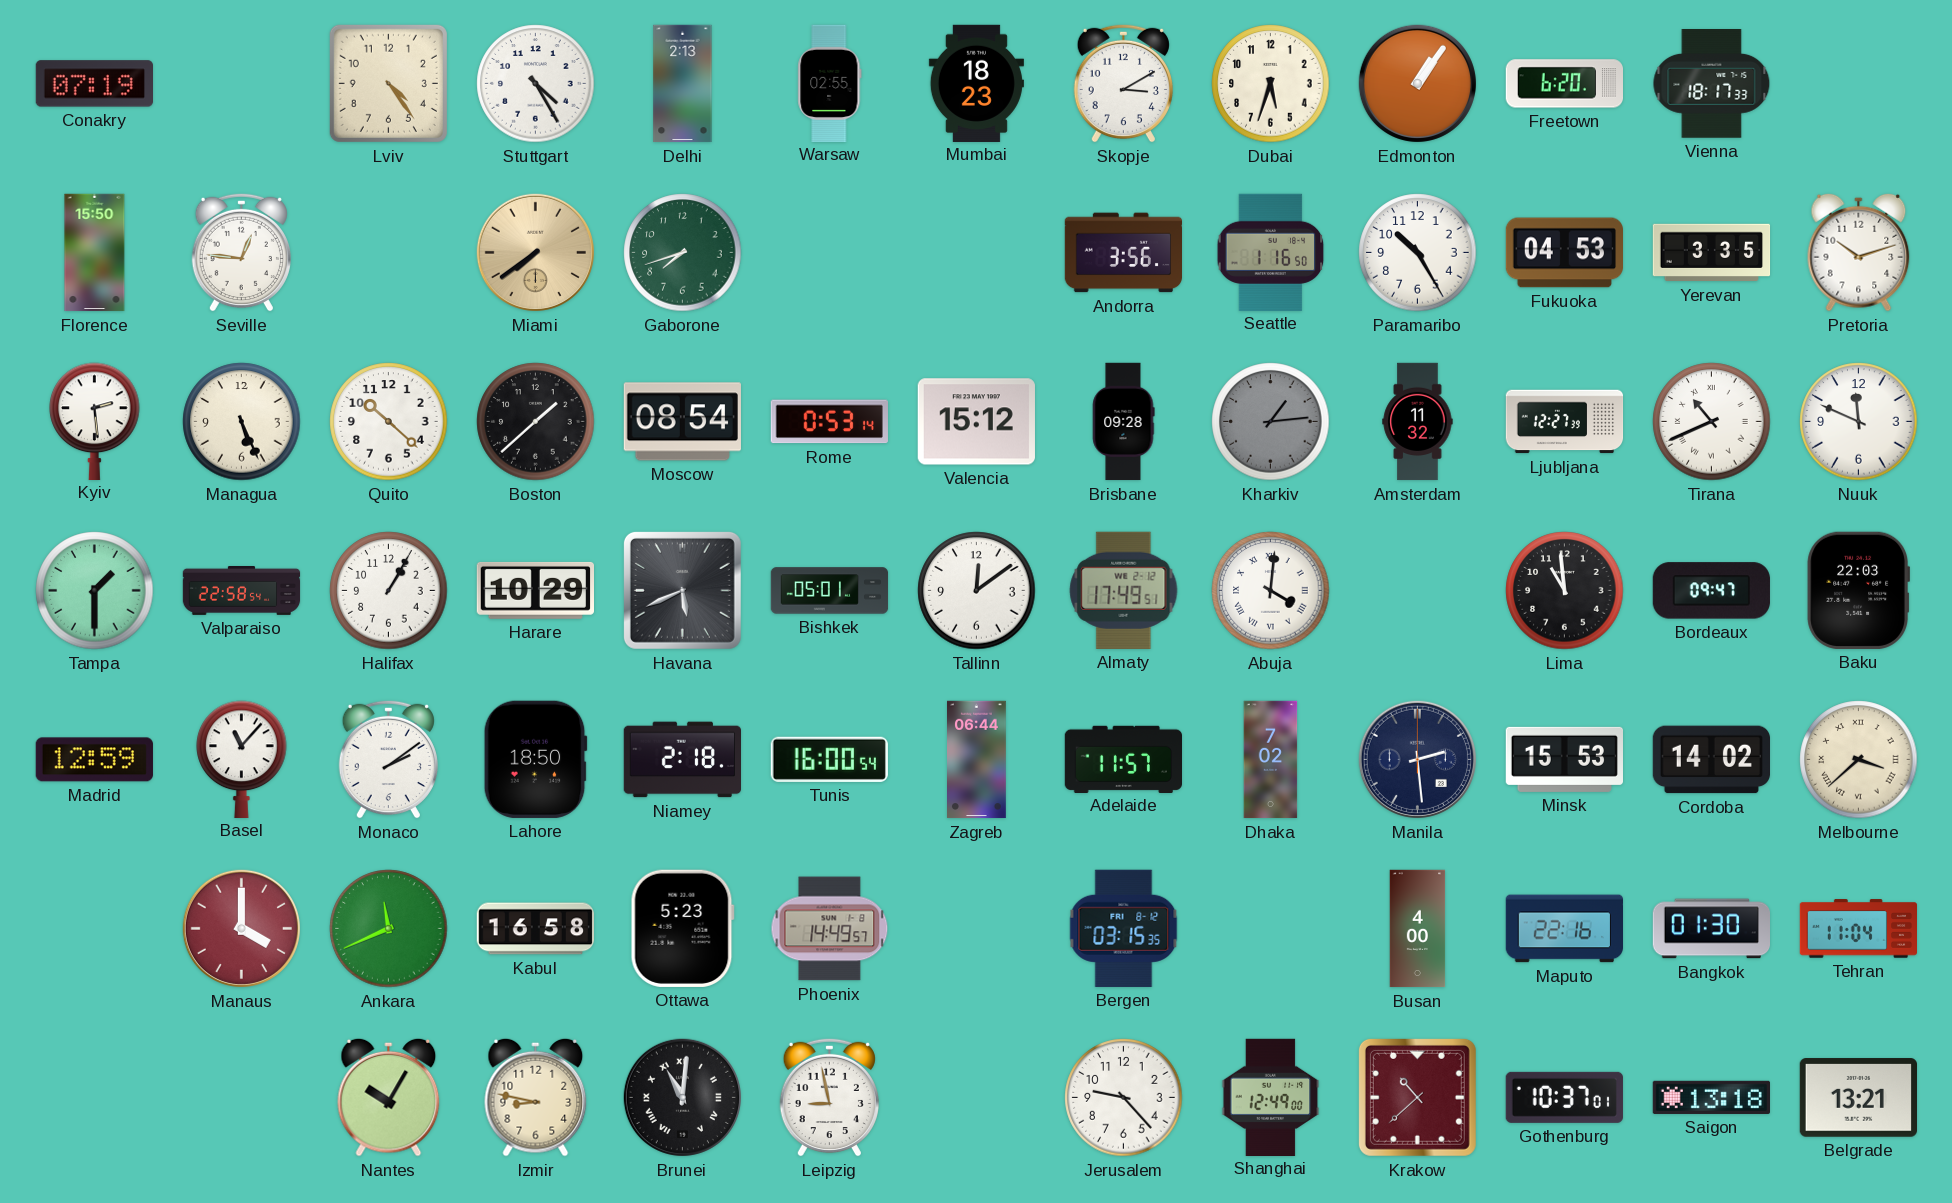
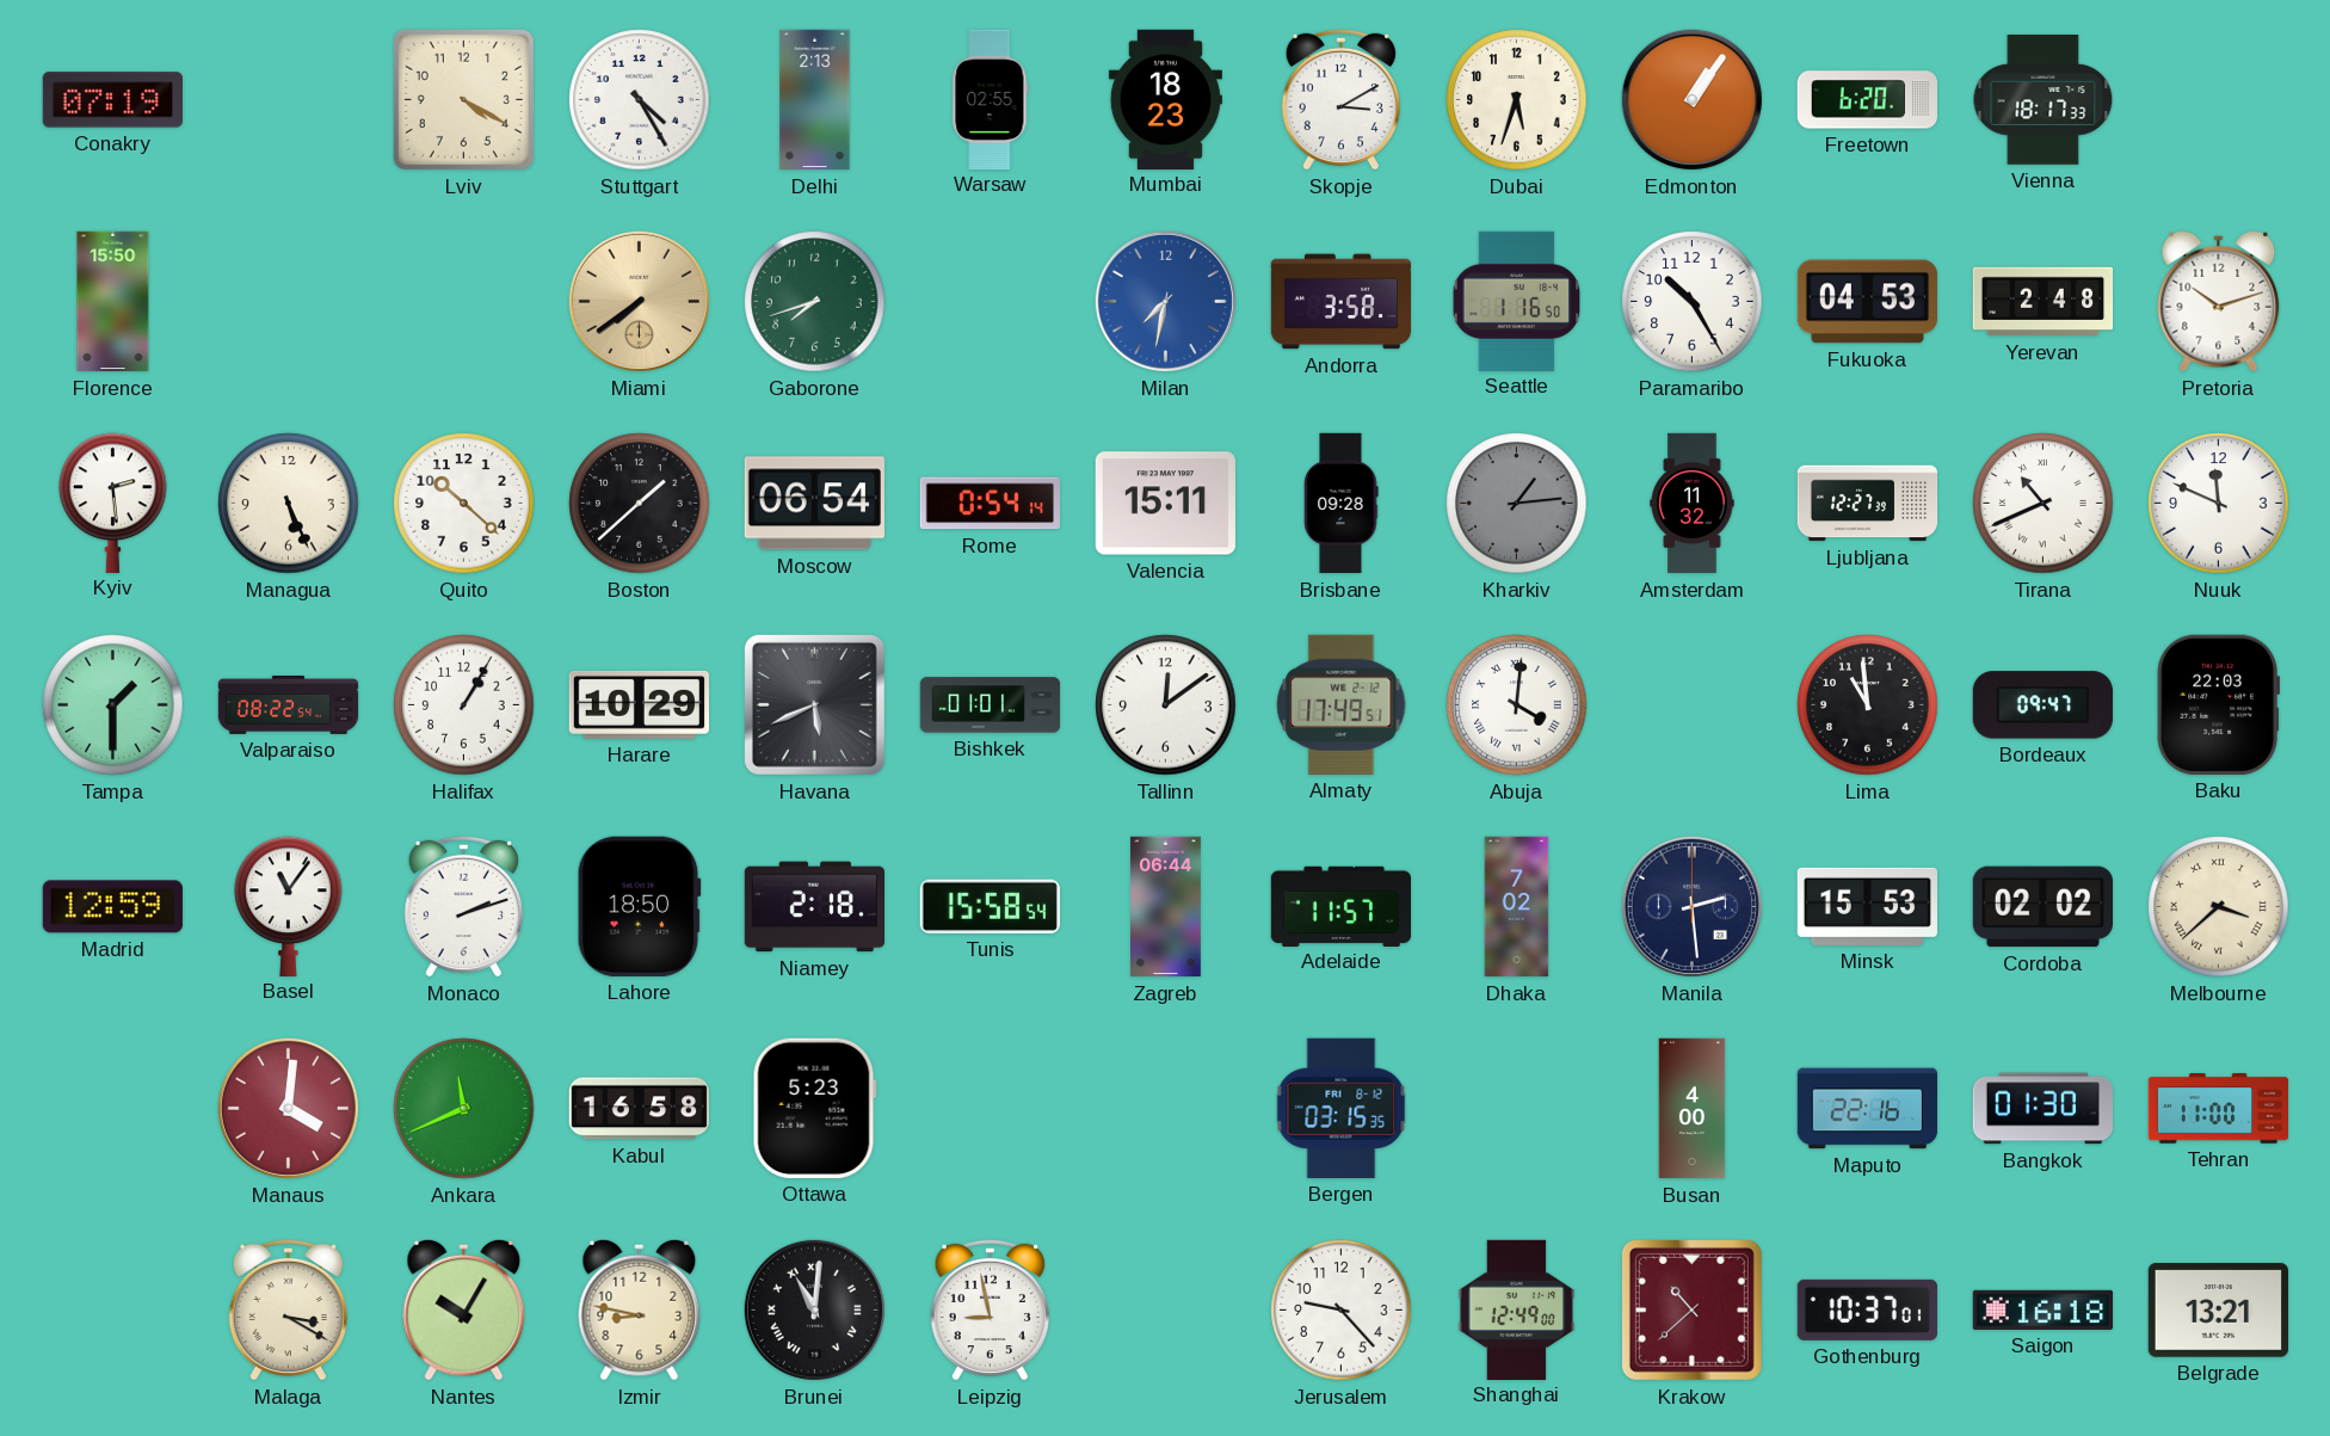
Lviv: 4:24 -> 4:20
Seville: 12:46 -> none
Milan: none -> 7:32
Andorra: 3:56 -> 3:58
Yerevan: 3:35 -> 2:48
Moscow: 08:54 -> 06:54
Rome: 0:53 -> 0:54
Valencia: 15:12 -> 15:11
Valparaiso: 22:58 -> 08:22
Bishkek: 05:01 -> 01:01
Basel: 11:07 -> 11:06
Monaco: 2:09 -> 2:12
Tunis: 16:00 -> 15:58
Cordoba: 14:02 -> 02:02
Manaus: 4:00 -> 4:01
Phoenix: 14:49 -> none
Tehran: 11:04 -> 11:00
Malaga: none -> 3:20
Saigon: 13:18 -> 16:18
